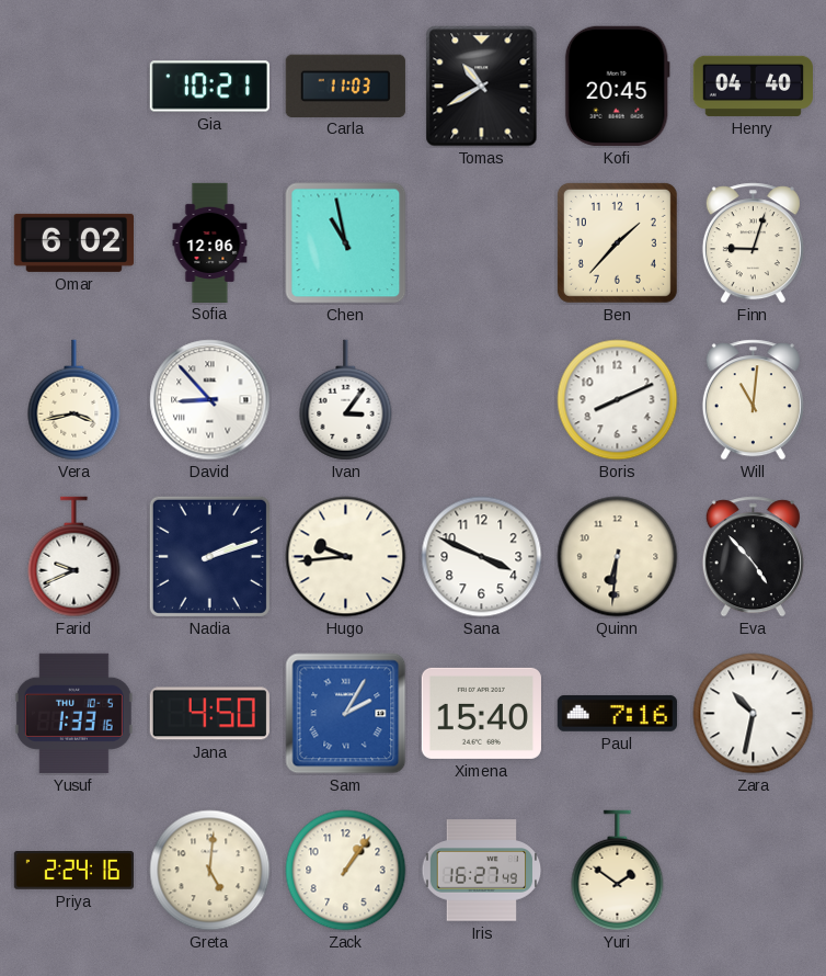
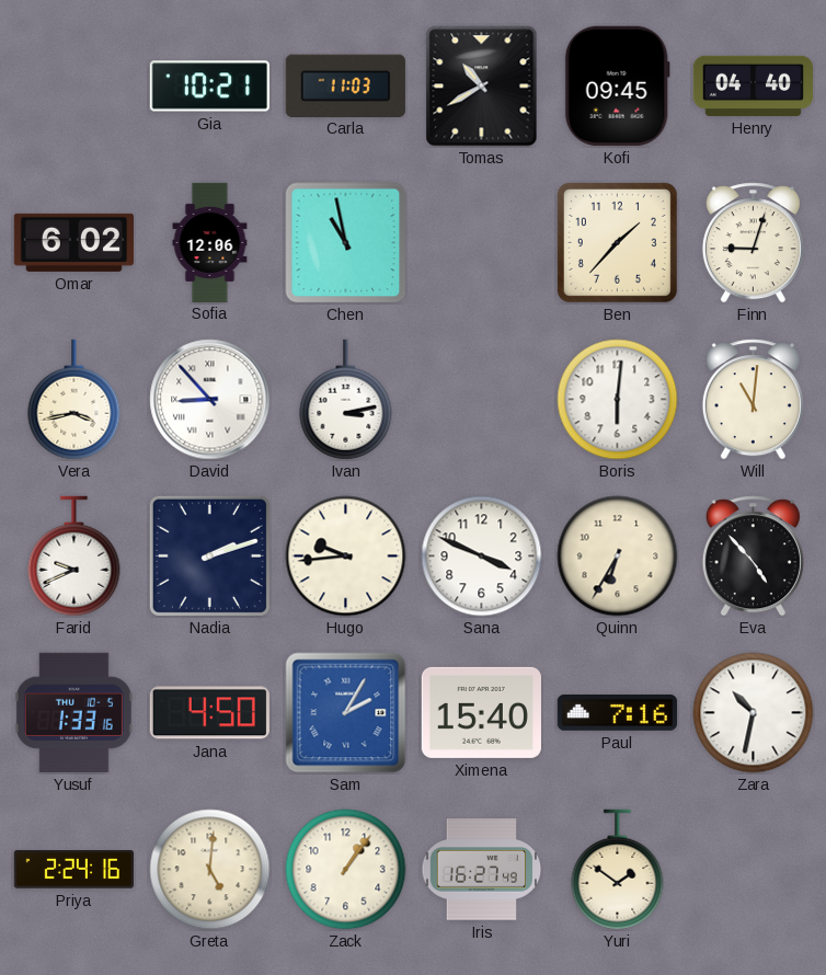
Kofi: 20:45 -> 09:45
Ivan: 3:06 -> 3:13
Boris: 8:11 -> 6:01
Quinn: 6:31 -> 6:35
